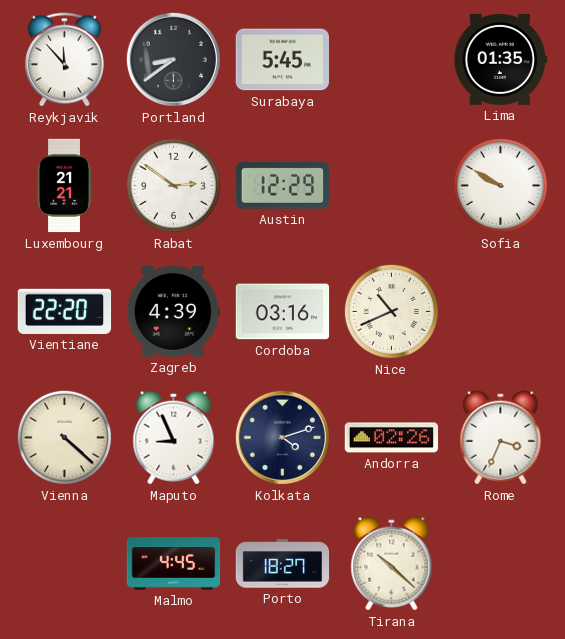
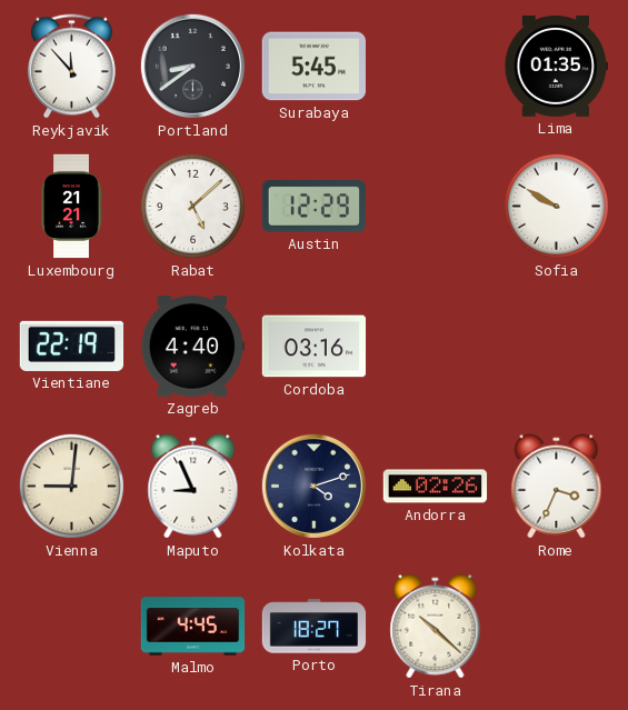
Rabat: 2:51 -> 5:08
Vientiane: 22:20 -> 22:19
Zagreb: 4:39 -> 4:40
Nice: 10:41 -> none
Vienna: 4:22 -> 9:01
